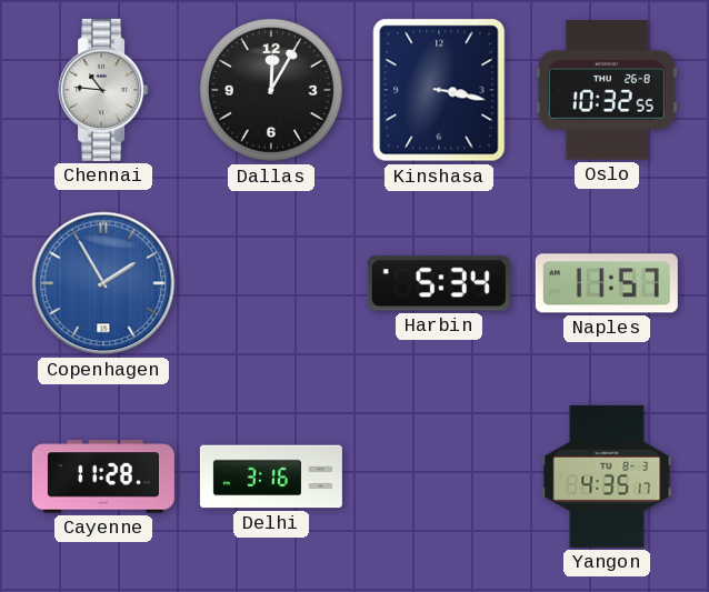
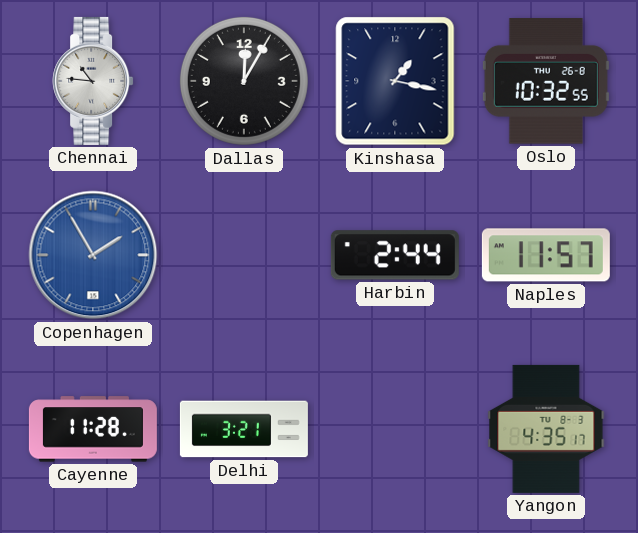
Kinshasa: 3:17 -> 1:17
Harbin: 5:34 -> 2:44
Delhi: 3:16 -> 3:21
